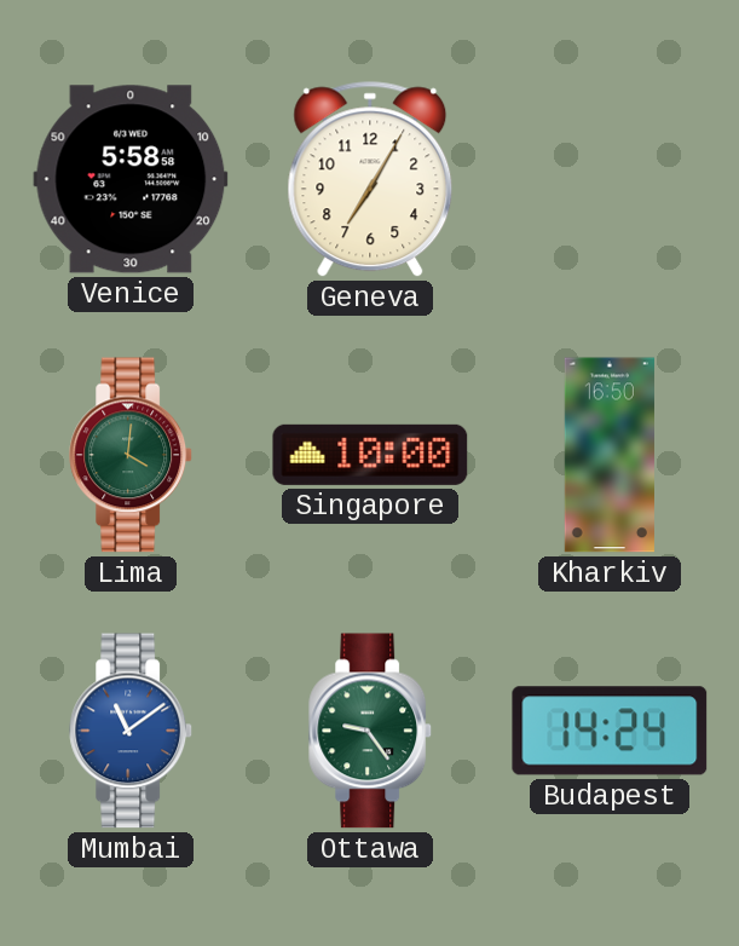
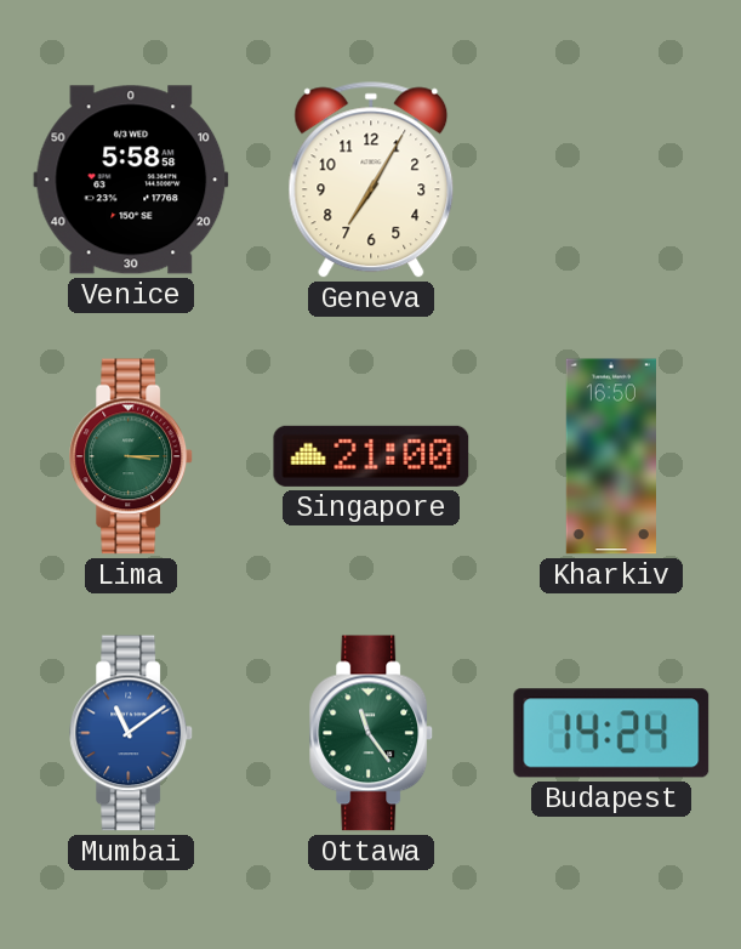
Lima: 4:01 -> 3:15
Singapore: 10:00 -> 21:00
Ottawa: 9:24 -> 11:24
